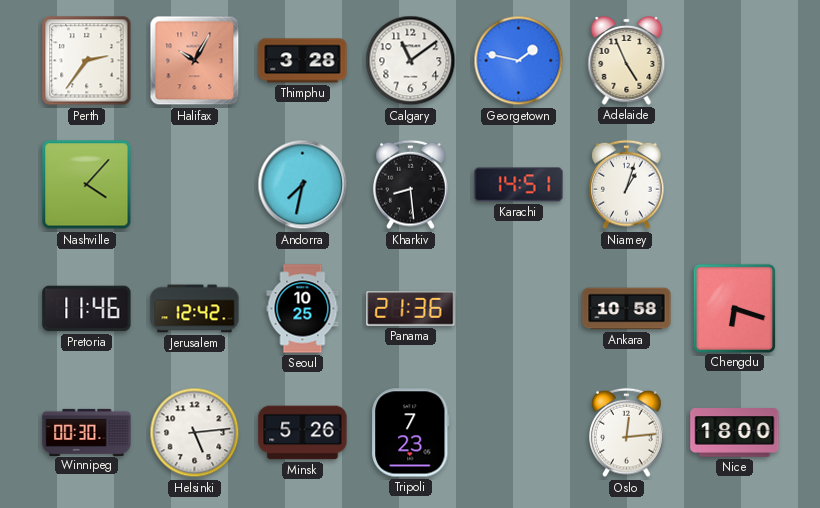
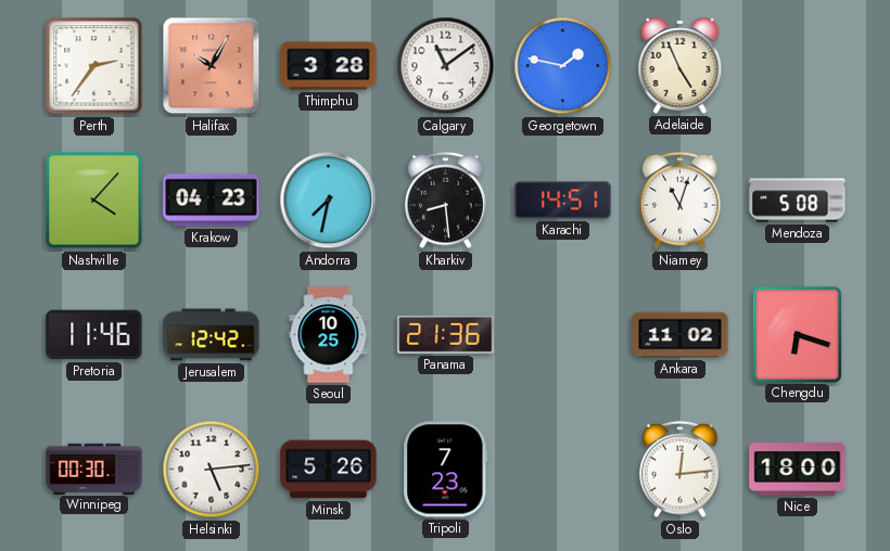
Krakow: none -> 04:23
Niamey: 1:03 -> 11:03
Mendoza: none -> 5:08
Ankara: 10:58 -> 11:02
